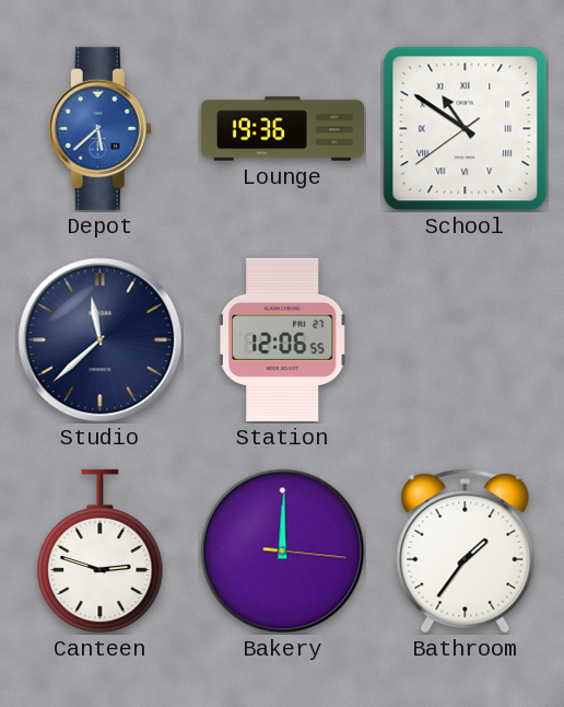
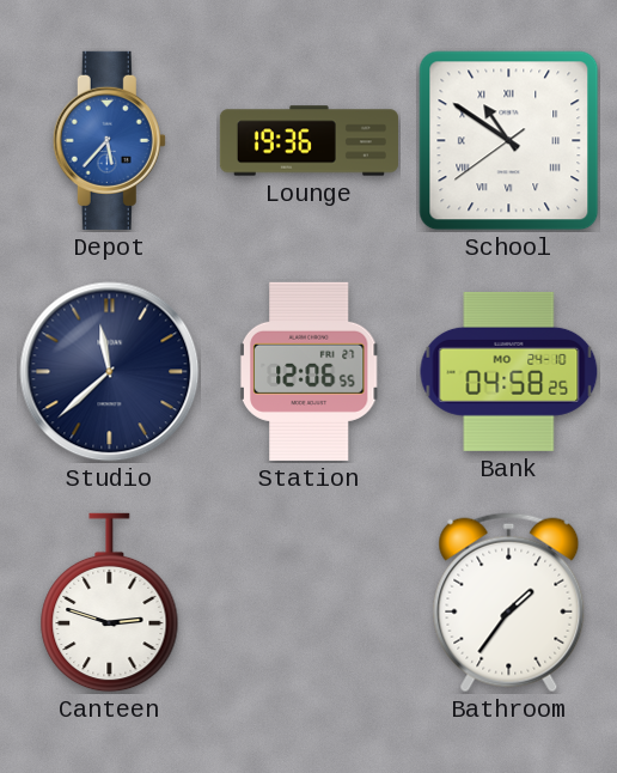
Depot: 5:38 -> 5:37
Bank: none -> 04:58
Bakery: 12:00 -> none
